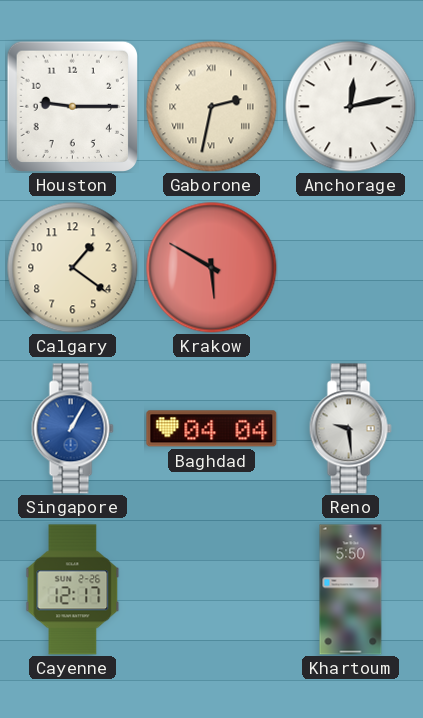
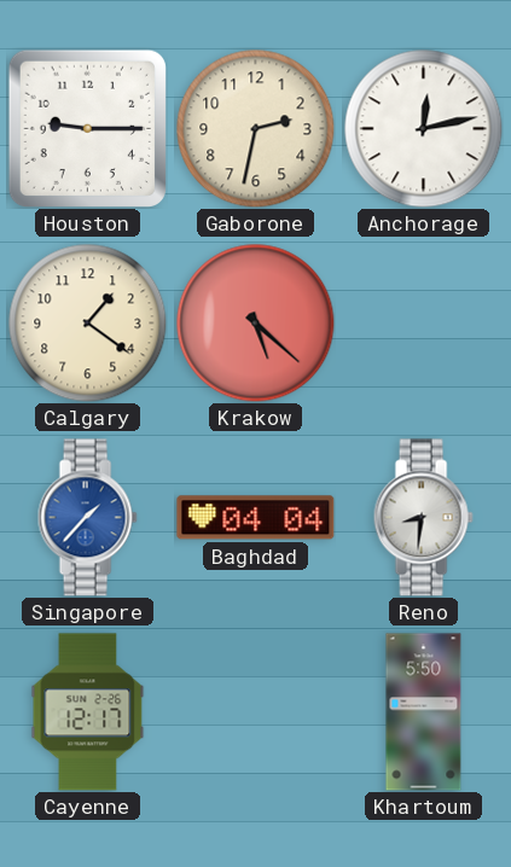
Gaborone numerals: Roman -> Arabic
Krakow: 5:50 -> 5:22
Singapore: 1:05 -> 1:37
Reno: 9:29 -> 8:31
